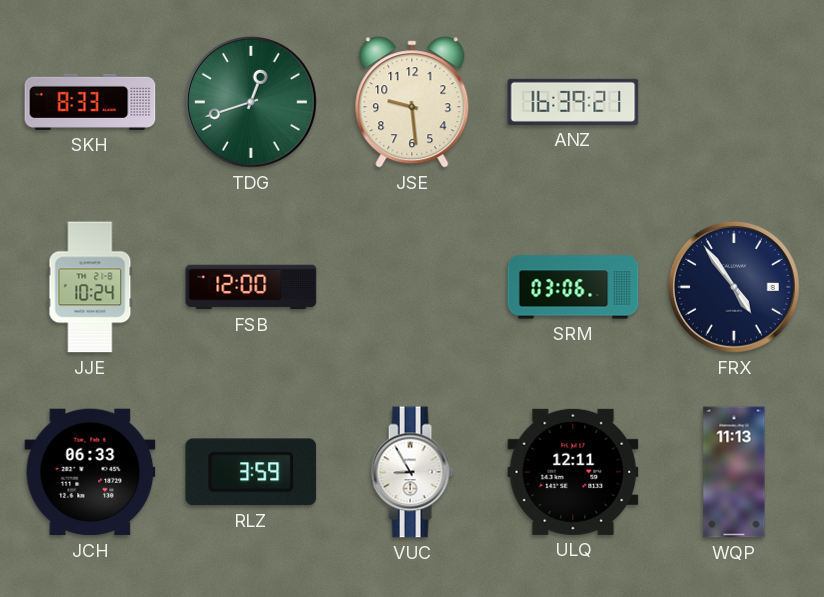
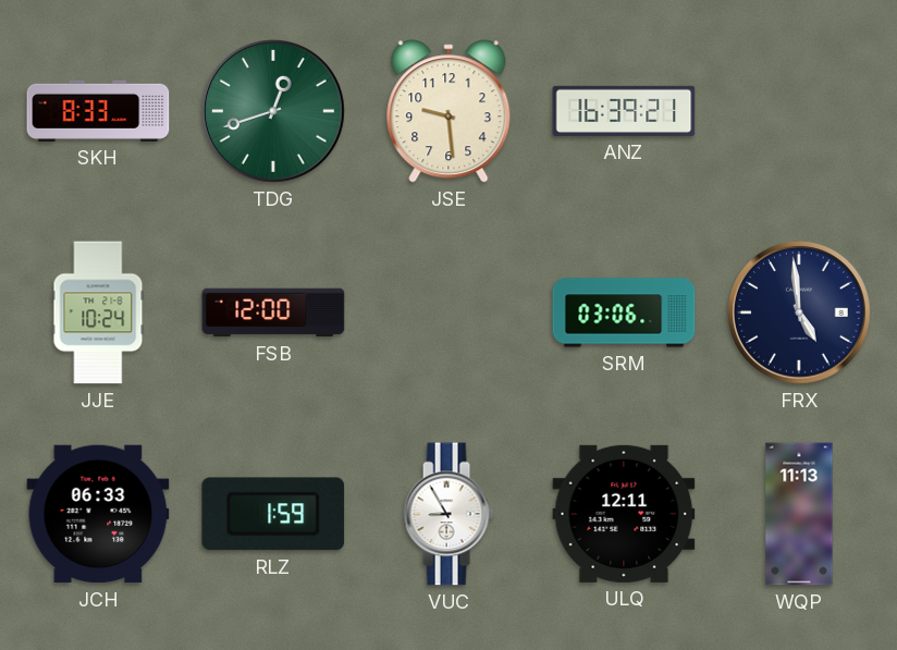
FRX: 4:54 -> 4:59
RLZ: 3:59 -> 1:59
